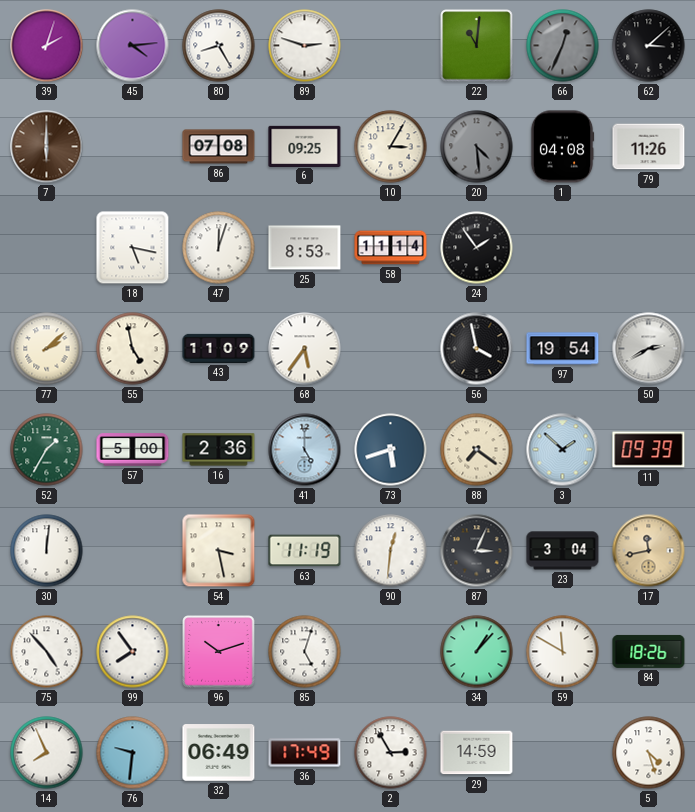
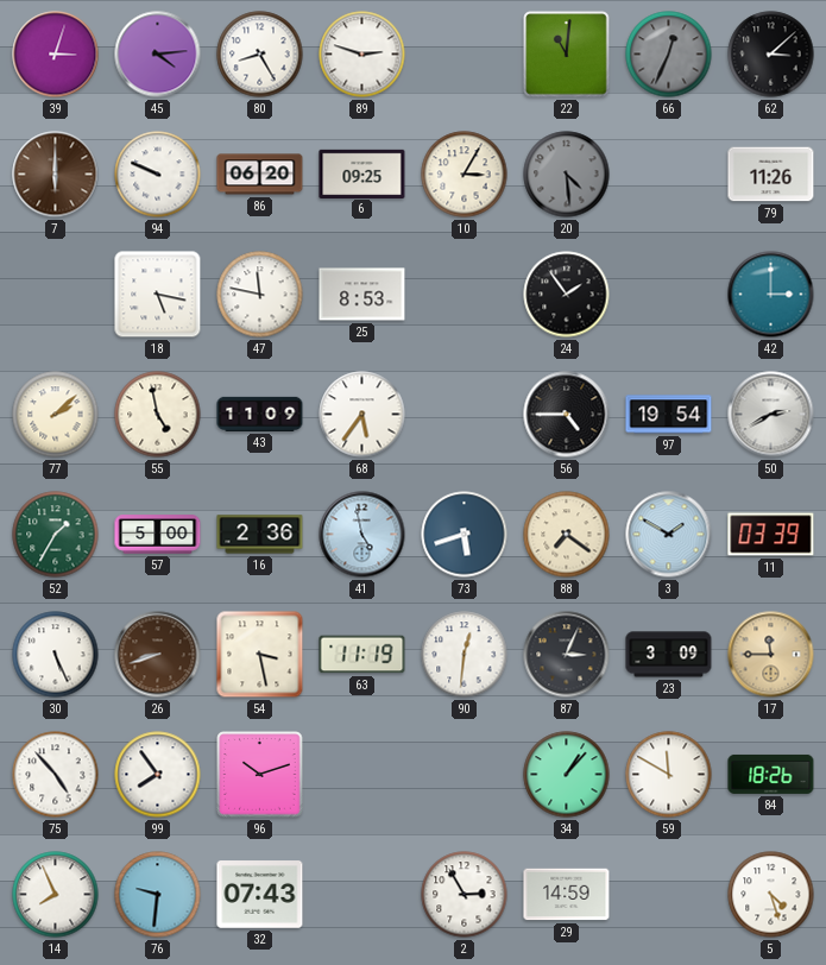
39: 2:03 -> 3:03
94: none -> 9:49
86: 07:08 -> 06:20
1: 04:08 -> none
47: 12:03 -> 11:47
58: 11:14 -> none
42: none -> 3:00
56: 3:58 -> 4:45
41: 5:00 -> 4:58
3: 1:52 -> 1:50
11: 09:39 -> 03:39
30: 12:01 -> 5:26
26: none -> 8:42
23: 3:04 -> 3:09
17: 11:43 -> 11:45
85: 5:03 -> none
32: 06:49 -> 07:43
36: 17:49 -> none
